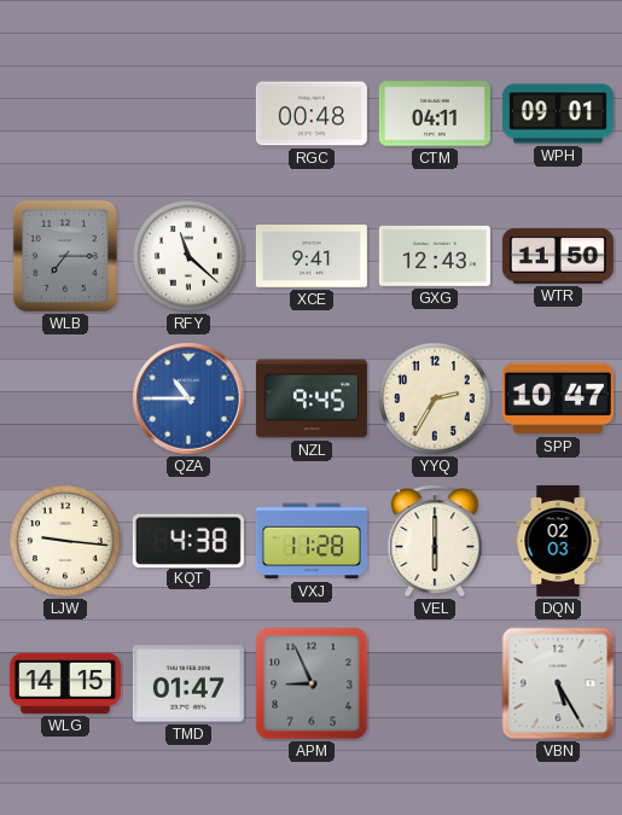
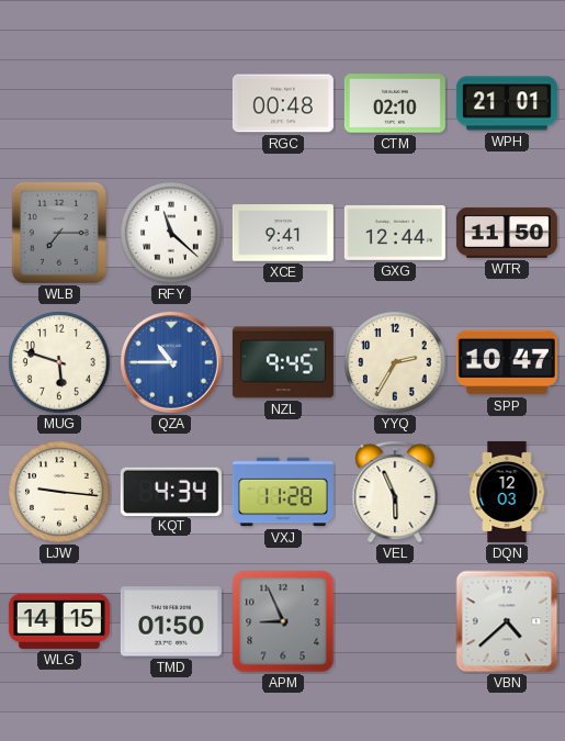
CTM: 04:11 -> 02:10
WPH: 09:01 -> 21:01
GXG: 12:43 -> 12:44
MUG: none -> 5:48
KQT: 4:38 -> 4:34
VEL: 6:00 -> 5:56
DQN: 02:03 -> 12:03
TMD: 01:47 -> 01:50
VBN: 5:25 -> 4:38
